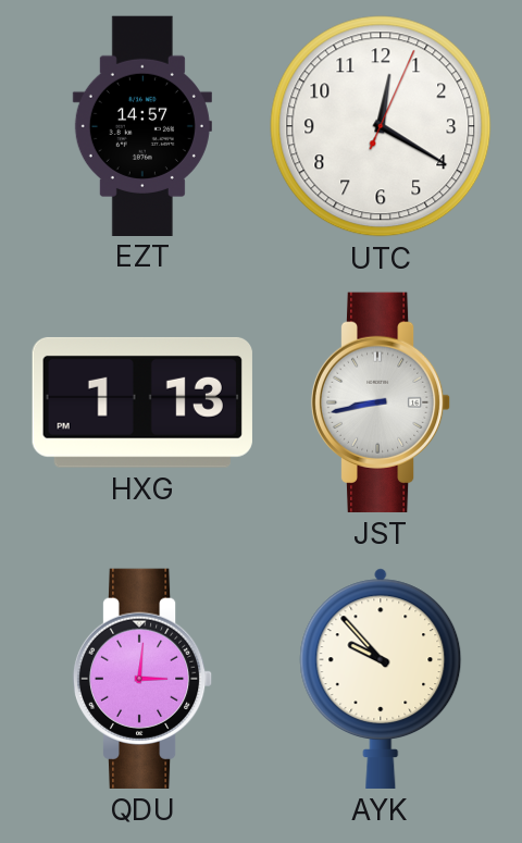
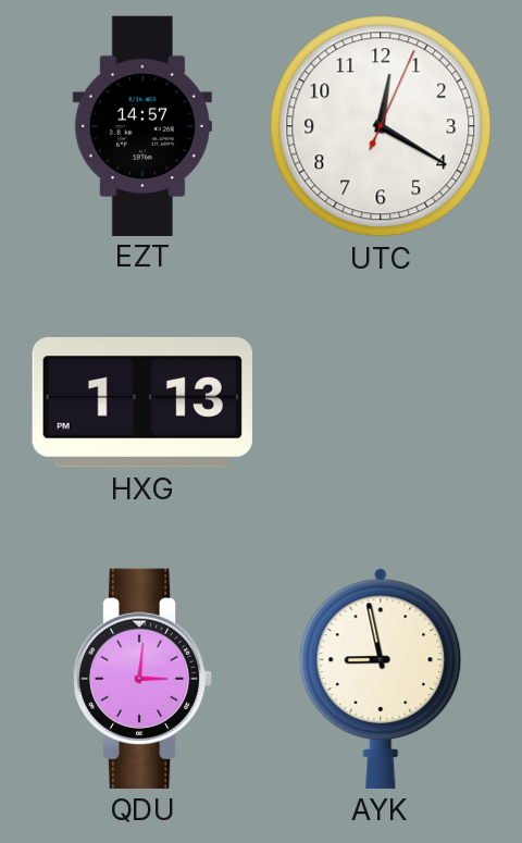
JST: 8:43 -> none
AYK: 9:53 -> 8:58
